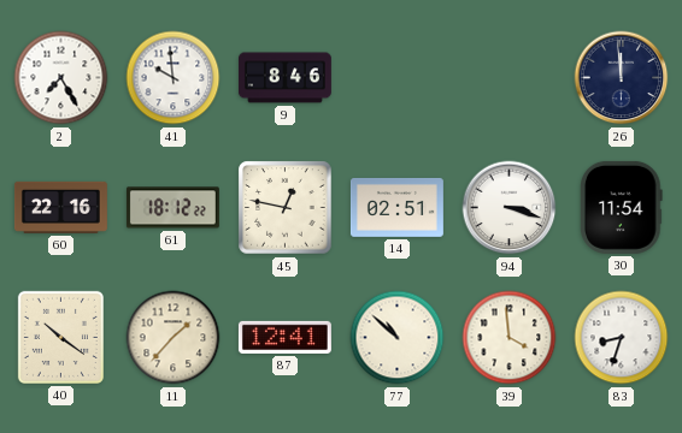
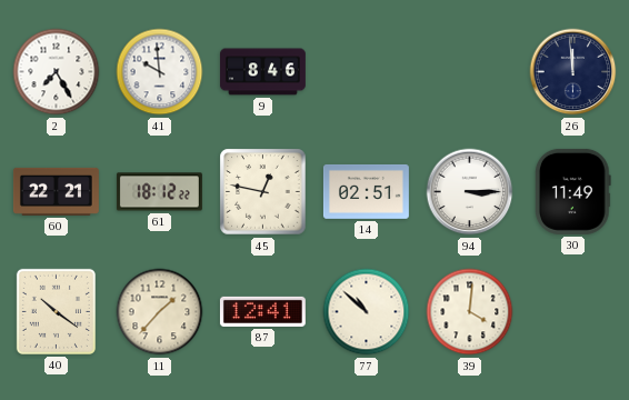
60: 22:16 -> 22:21
94: 3:18 -> 3:15
30: 11:54 -> 11:49
39: 3:59 -> 4:01
83: 8:33 -> none
